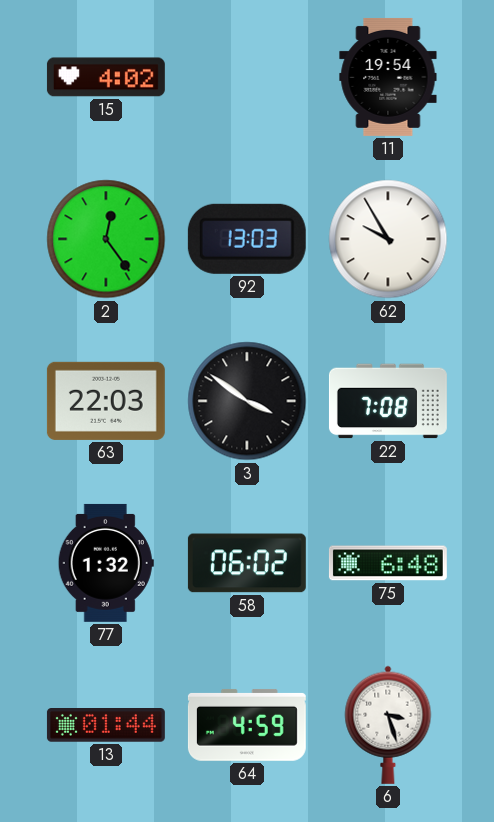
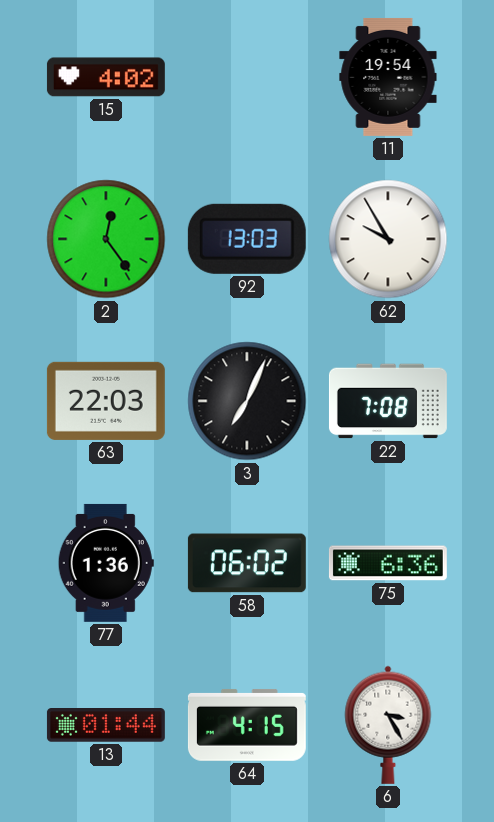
3: 3:51 -> 7:04
77: 1:32 -> 1:36
75: 6:48 -> 6:36
64: 4:59 -> 4:15
6: 3:27 -> 3:25
